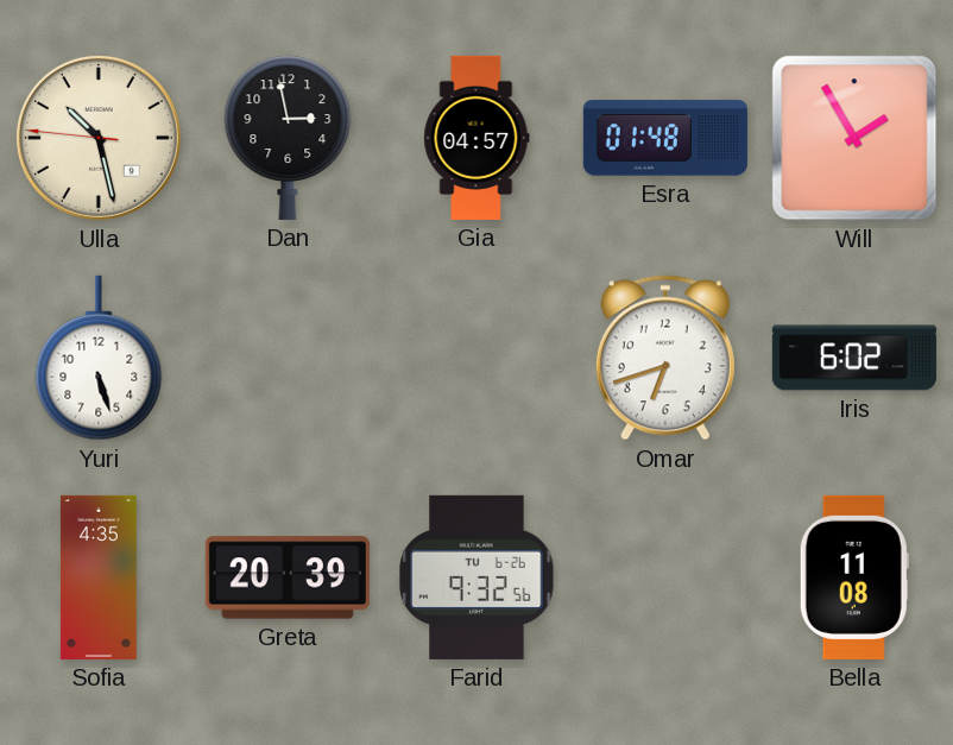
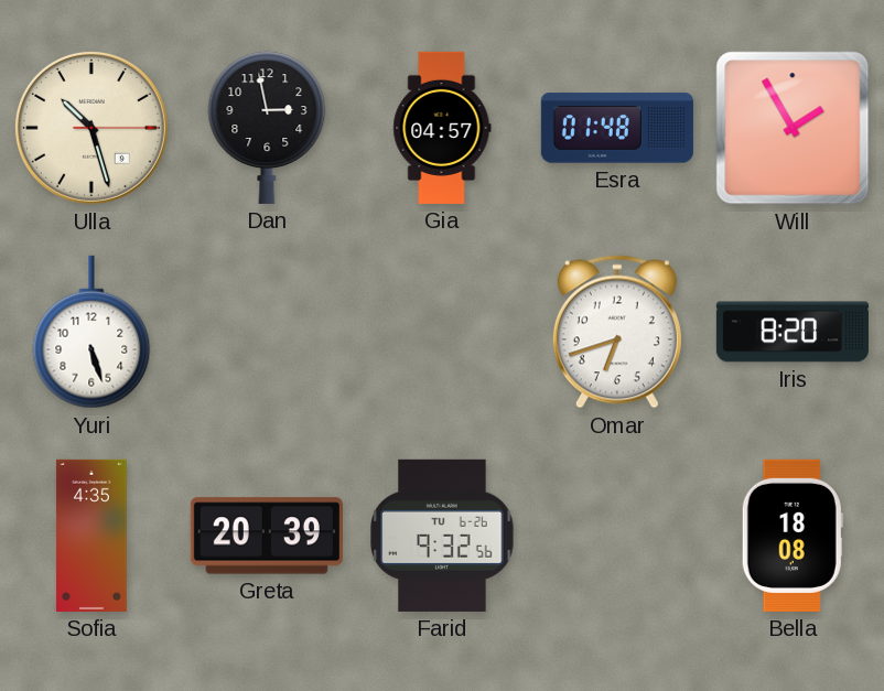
Ulla: 10:27:46 -> 10:27:15
Iris: 6:02 -> 8:20
Bella: 11:08 -> 18:08
